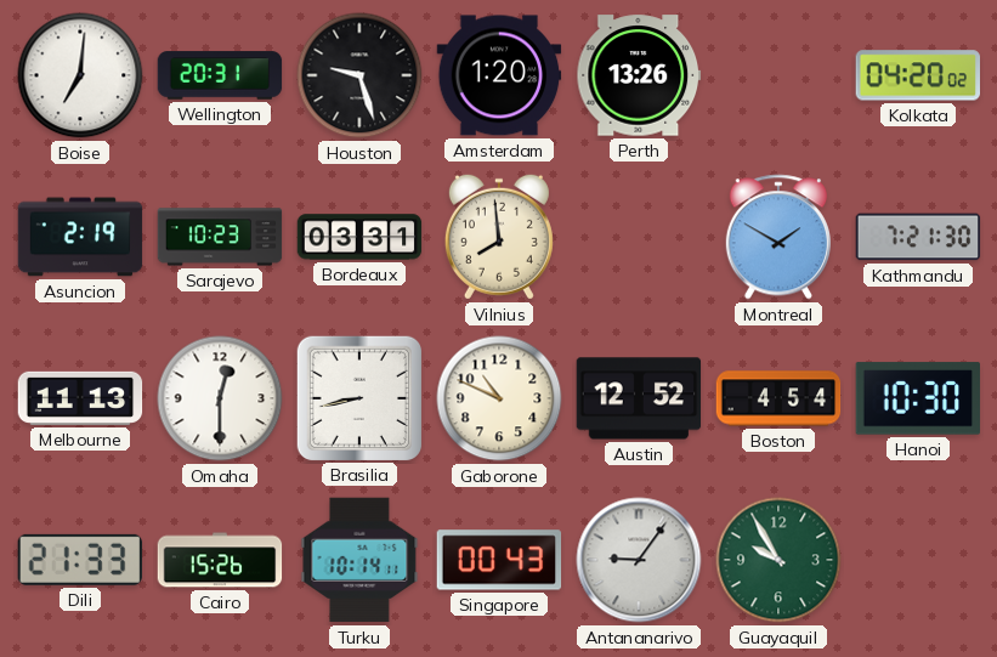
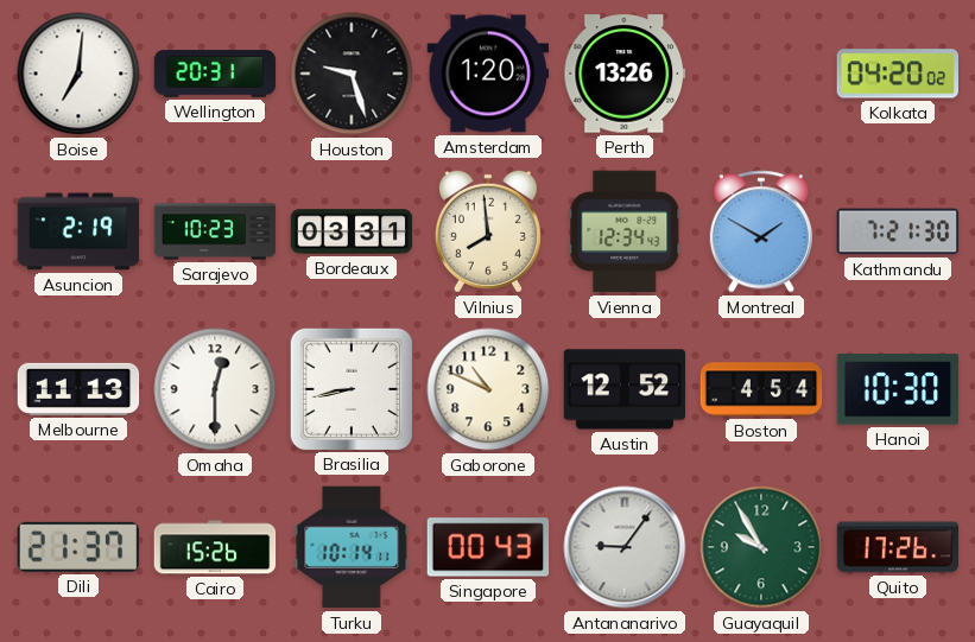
Vienna: none -> 12:34
Dili: 21:33 -> 21:37
Quito: none -> 17:26
